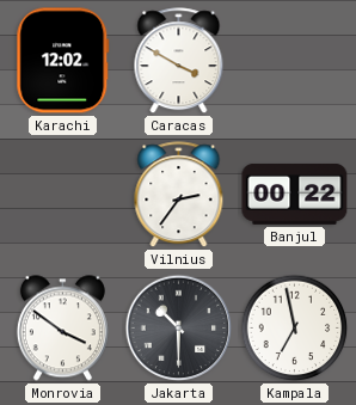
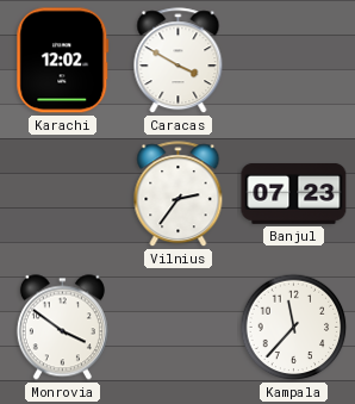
Banjul: 00:22 -> 07:23
Jakarta: 10:30 -> none
Kampala: 6:58 -> 11:37
